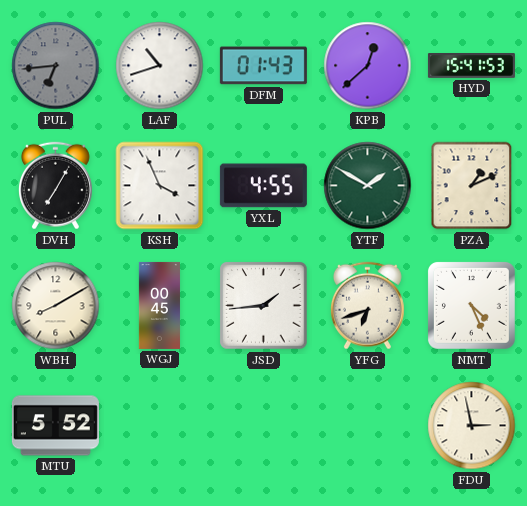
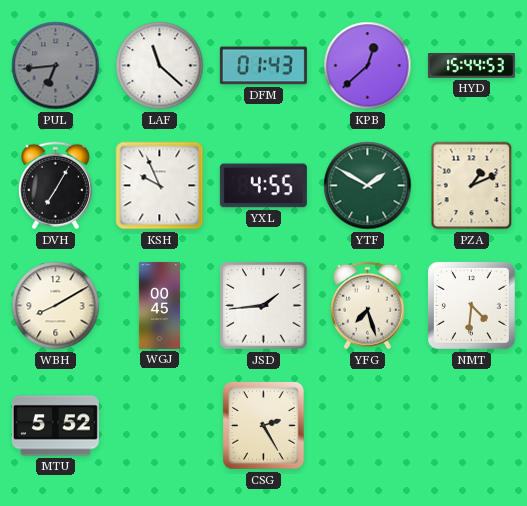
LAF: 10:42 -> 11:22
HYD: 15:41 -> 15:44
KSH: 3:56 -> 9:56
YFG: 6:42 -> 7:27
NMT: 4:26 -> 4:31
CSG: none -> 2:25
FDU: 2:58 -> none
